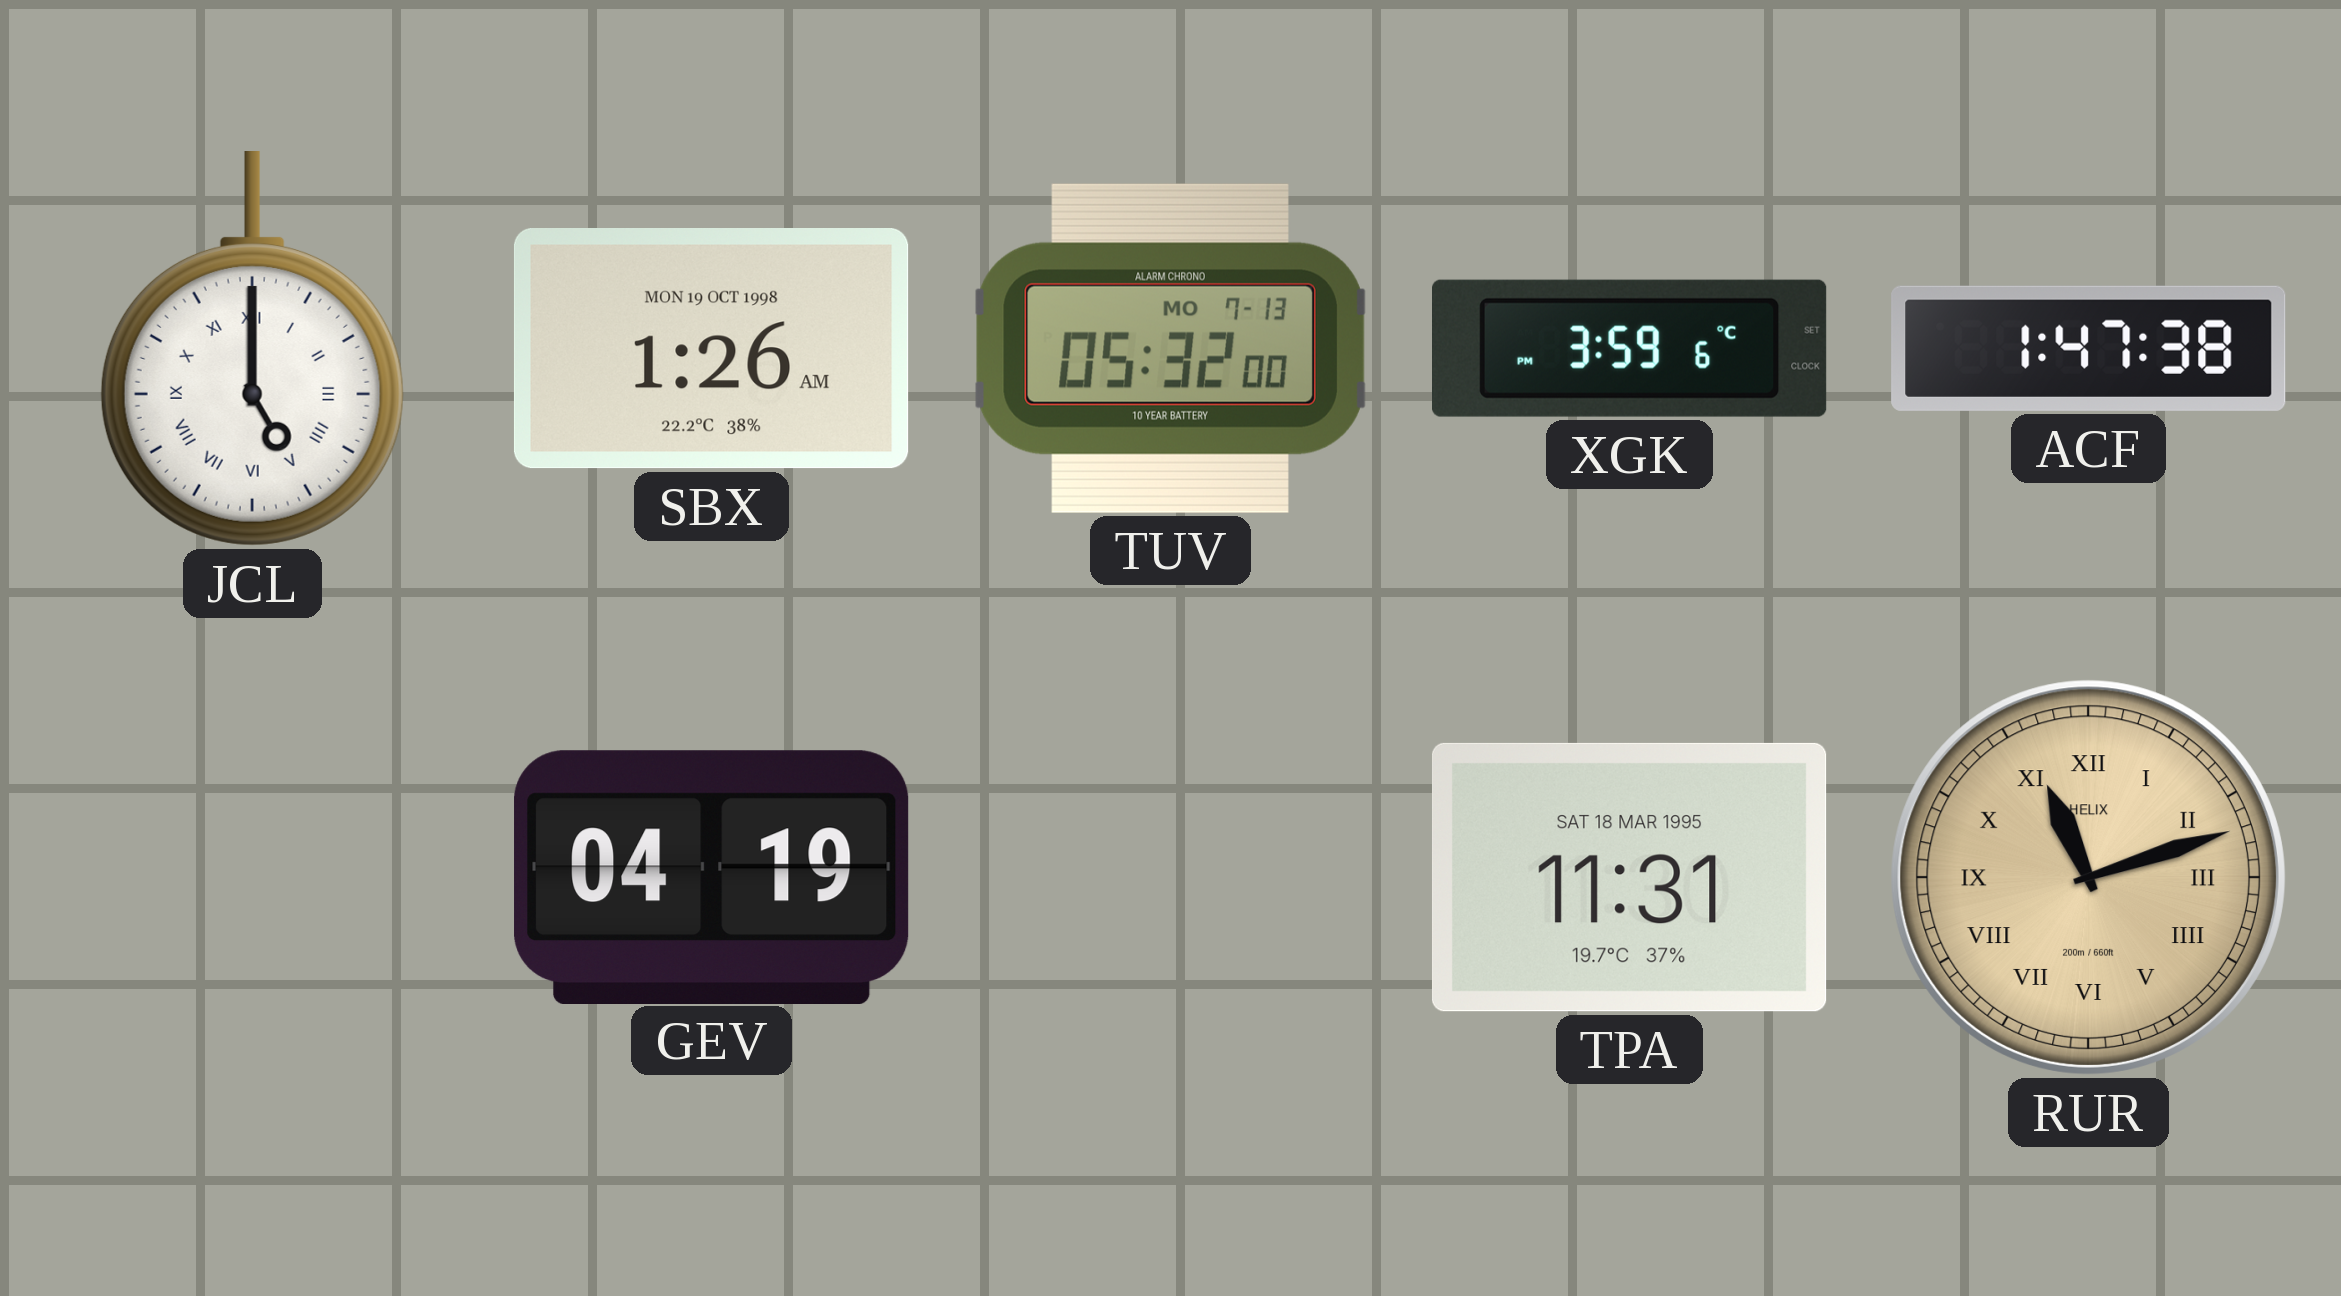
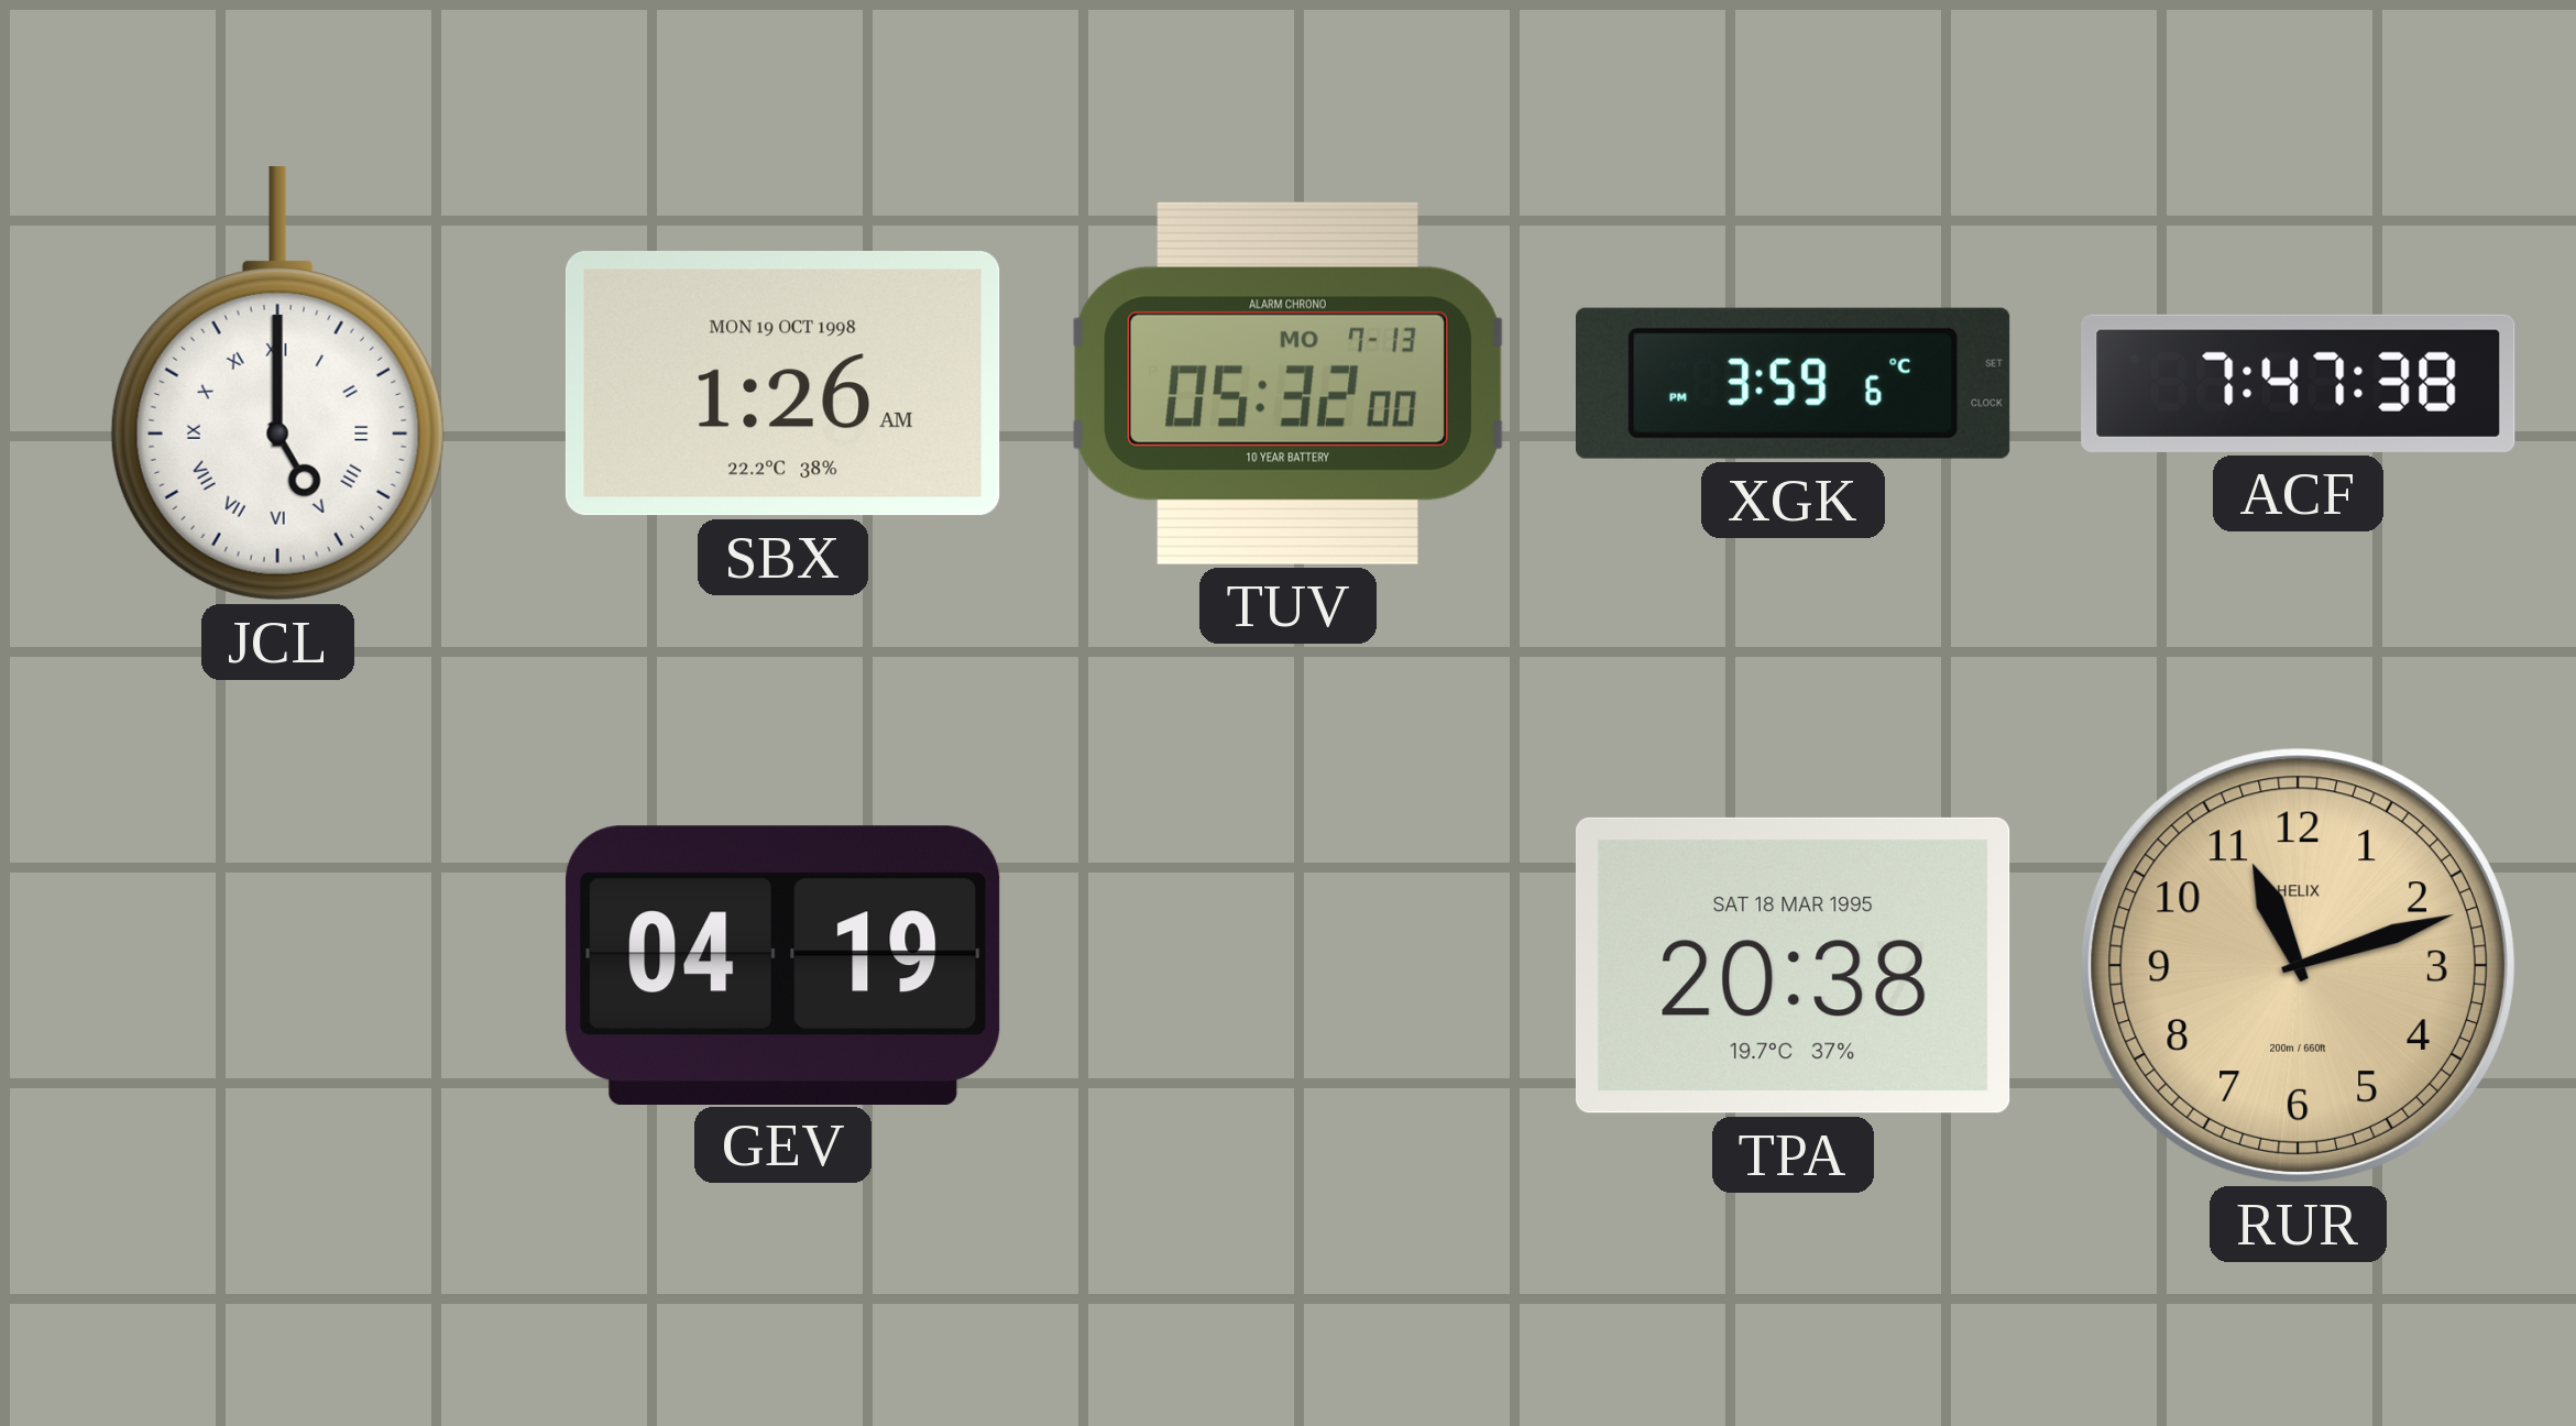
ACF: 1:47 -> 7:47
TPA: 11:31 -> 20:38
RUR numerals: Roman -> Arabic
